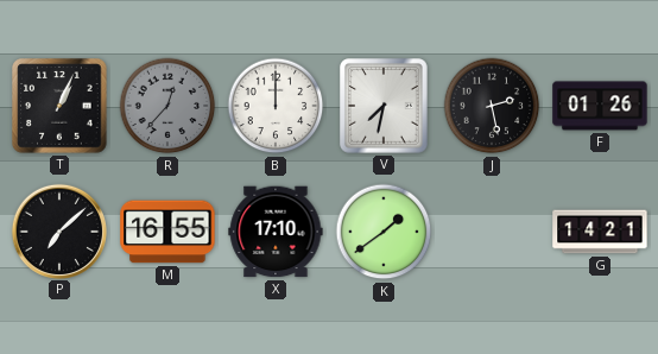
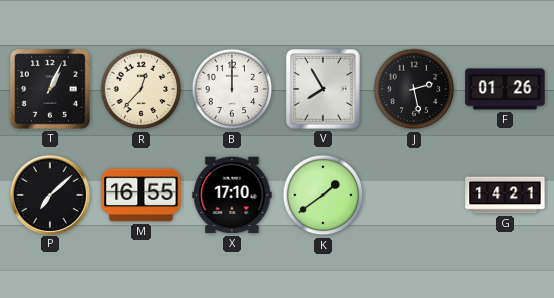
R dial: grey -> cream
V: 7:32 -> 7:55
